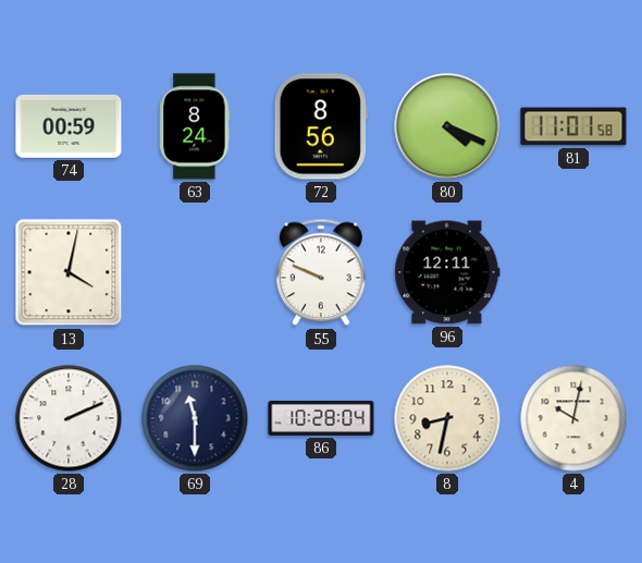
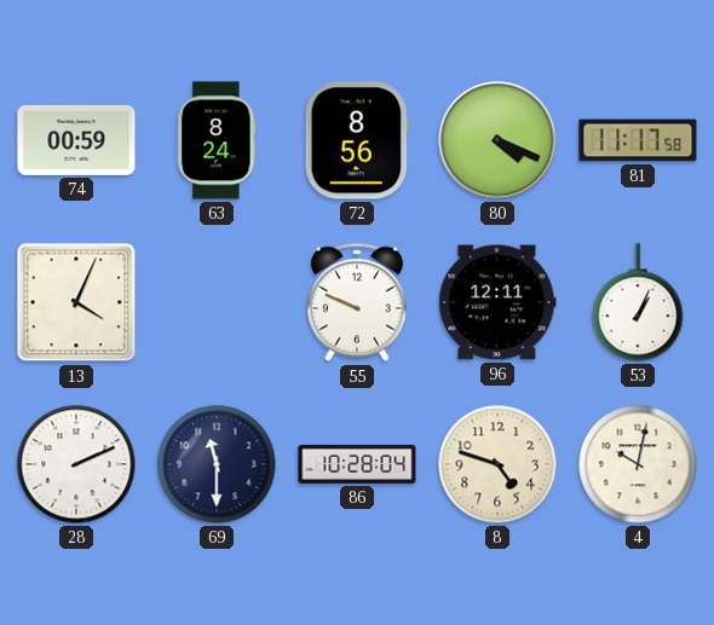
81: 11:01 -> 11:17
13: 4:02 -> 4:04
53: none -> 1:04
8: 8:32 -> 4:48
